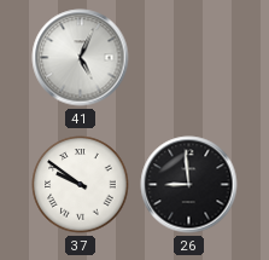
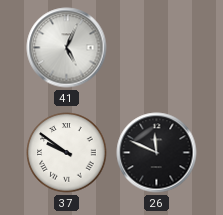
26: 8:59 -> 11:49
